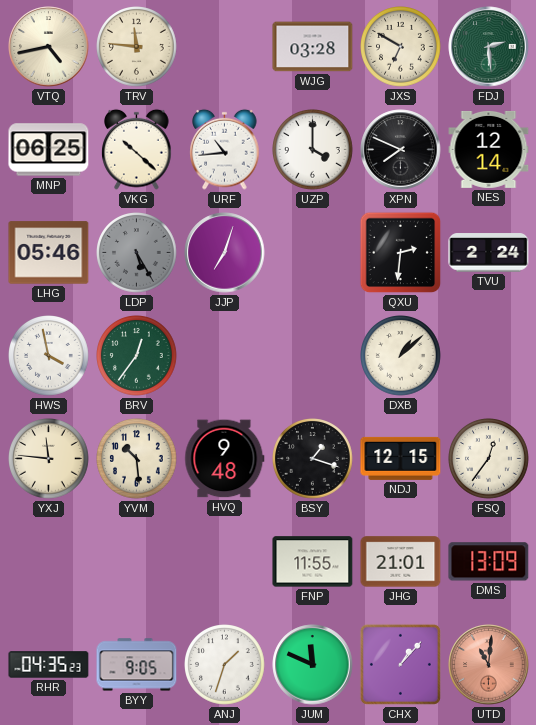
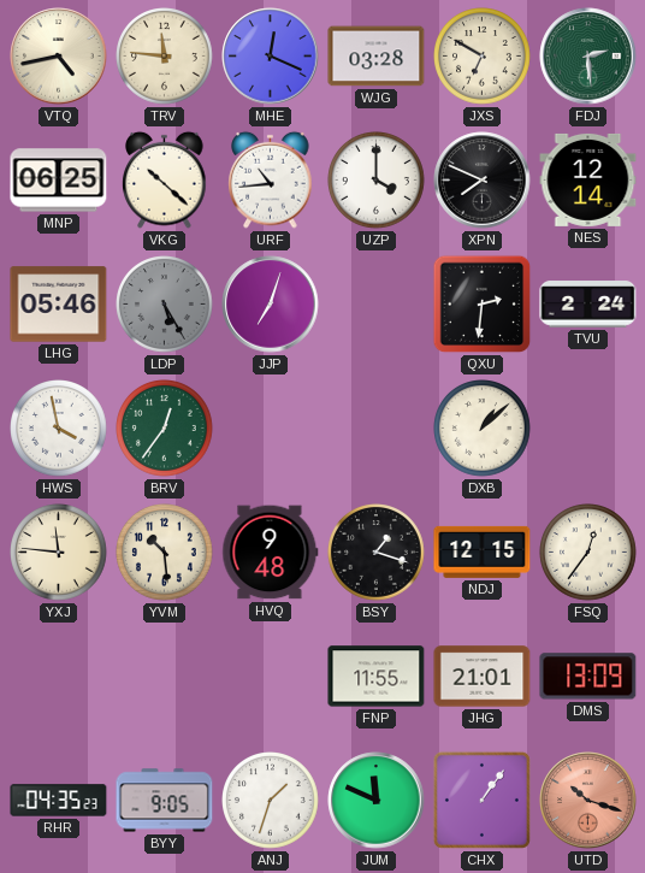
MHE: none -> 12:19
CHX: 1:07 -> 1:06
UTD: 11:01 -> 10:18
